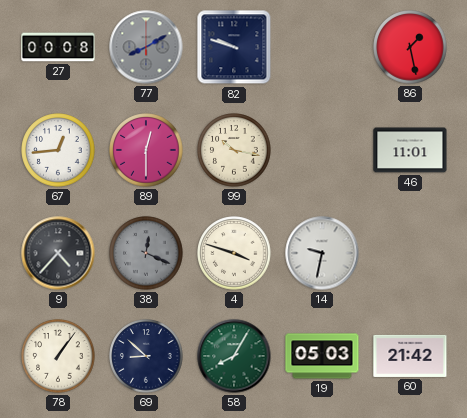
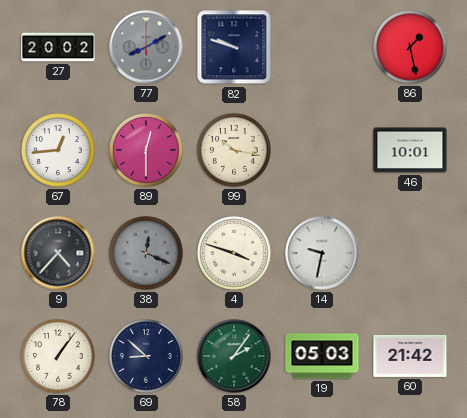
27: 00:08 -> 20:02
46: 11:01 -> 10:01
58: 8:05 -> 2:06
